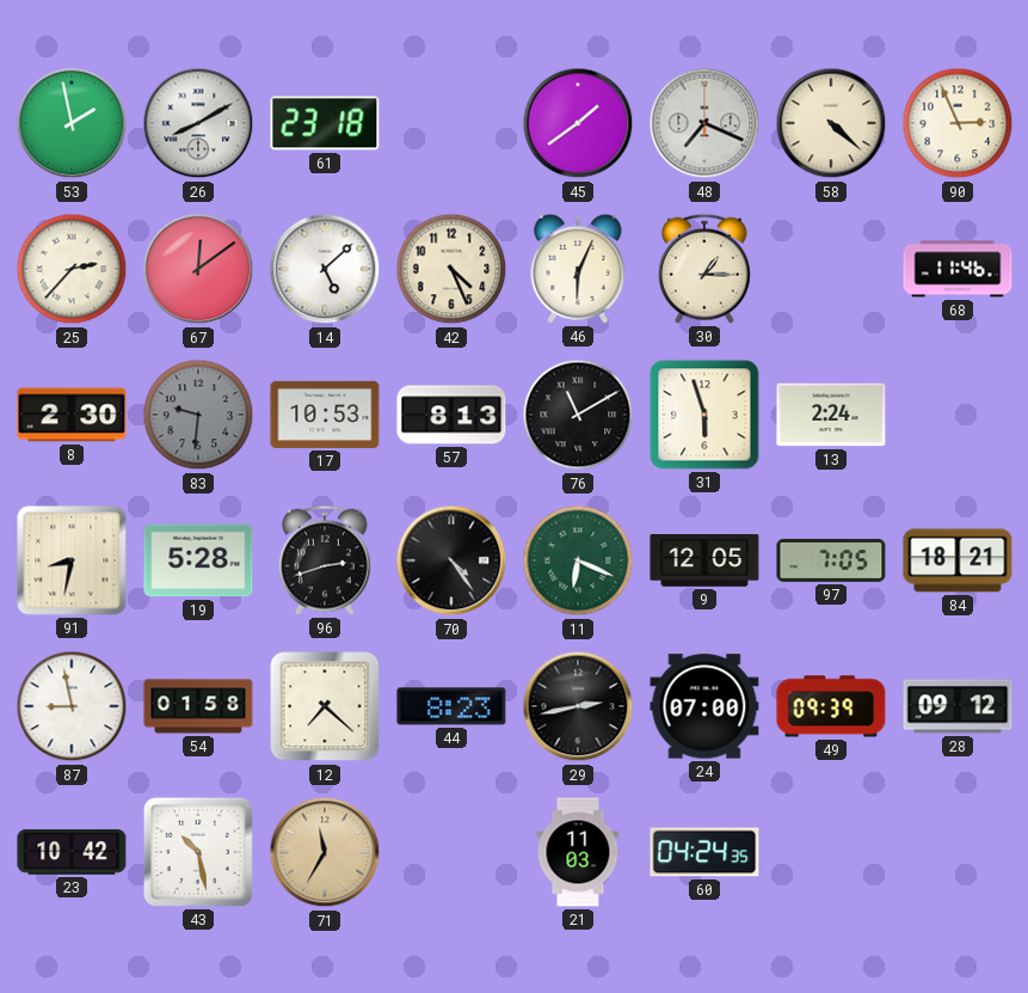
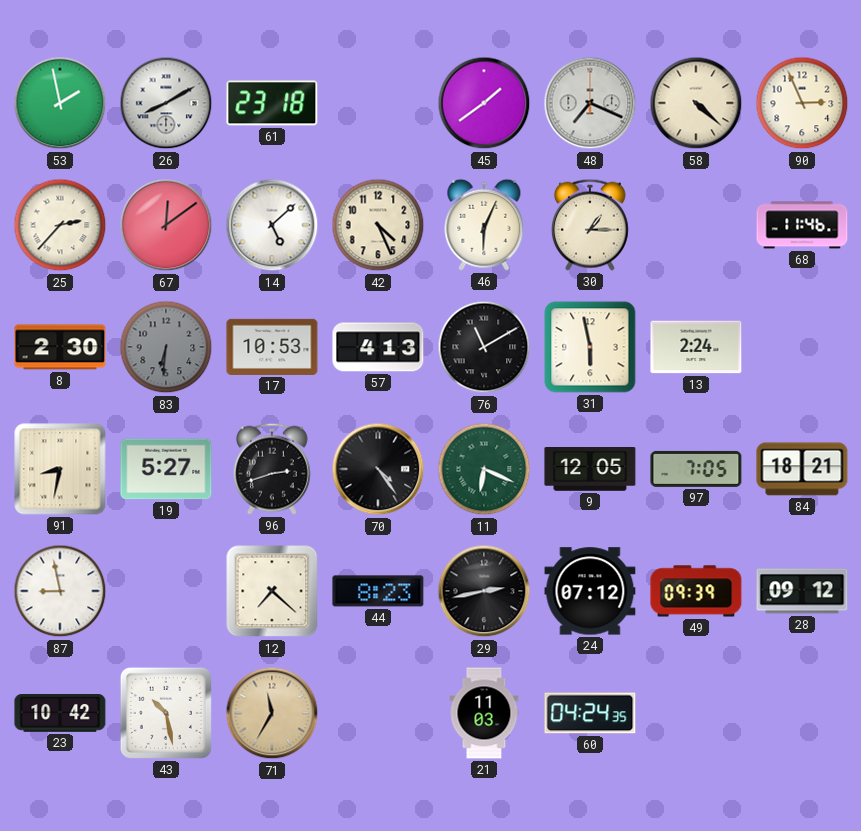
83: 9:31 -> 6:31
57: 8:13 -> 4:13
31: 5:57 -> 5:58
19: 5:28 -> 5:27
54: 01:58 -> none
24: 07:00 -> 07:12
